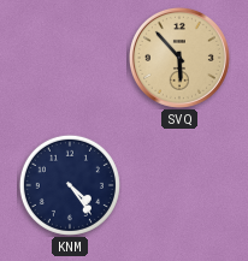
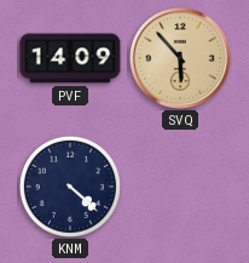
PVF: none -> 14:09
KNM: 4:24 -> 4:22
